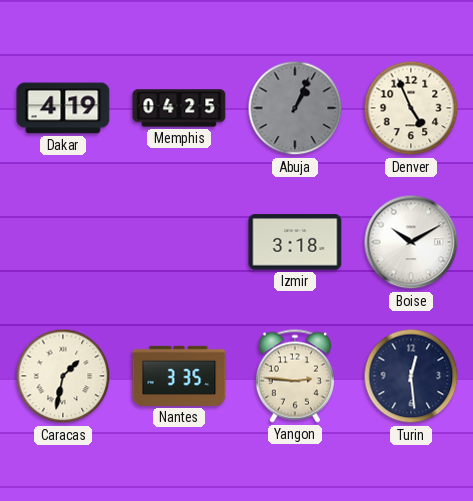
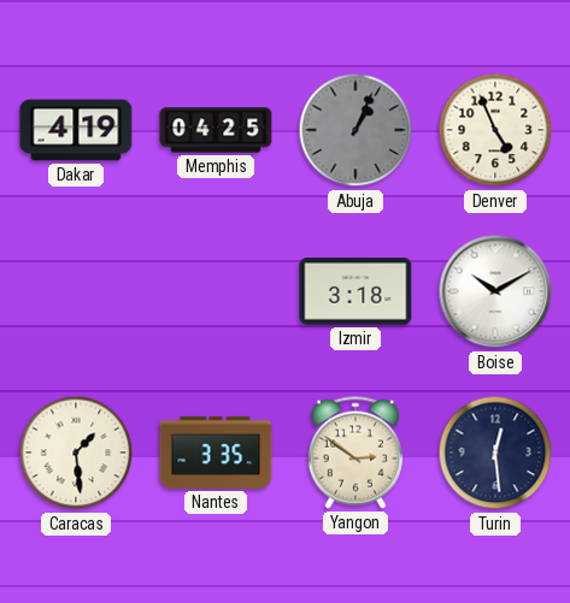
Caracas: 1:32 -> 1:29
Yangon: 2:46 -> 2:51
